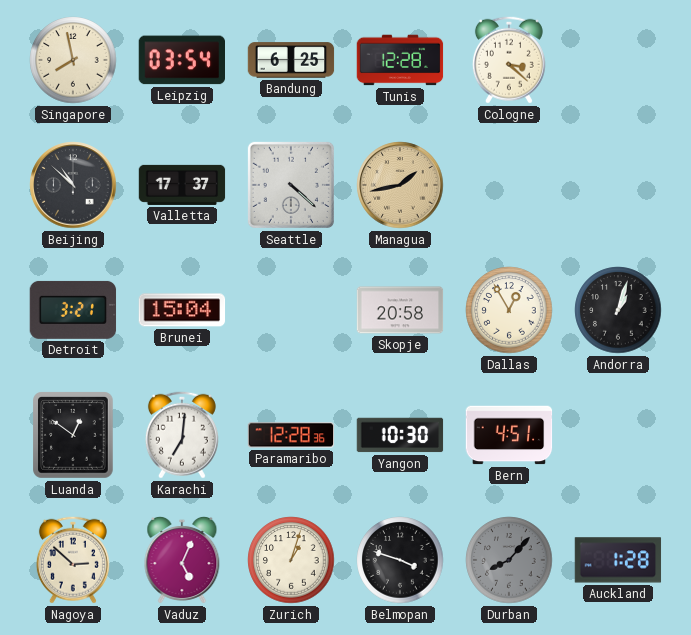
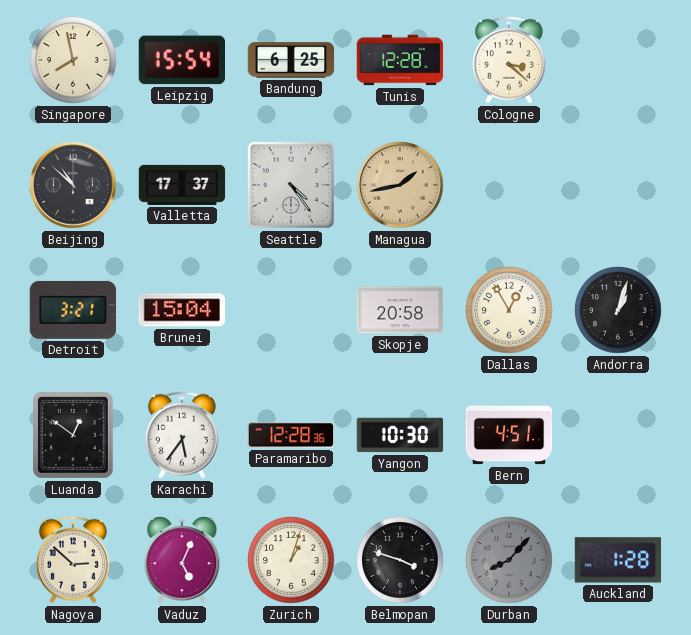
Leipzig: 03:54 -> 15:54
Seattle: 4:22 -> 4:24
Karachi: 7:01 -> 5:36
